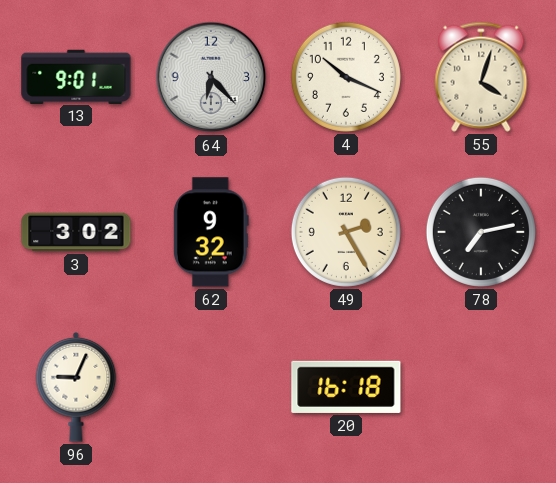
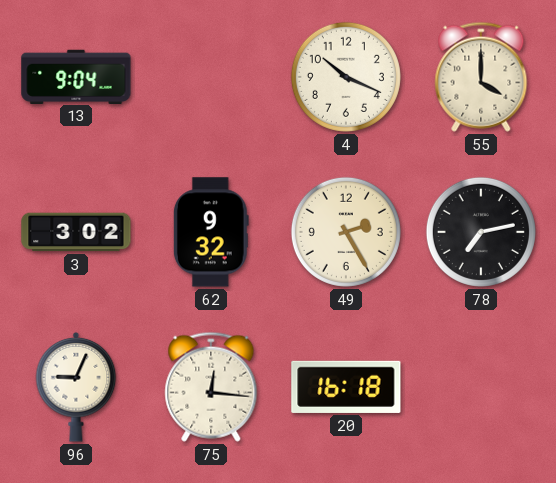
13: 9:01 -> 9:04
64: 6:23 -> none
55: 4:03 -> 4:00
75: none -> 12:16
